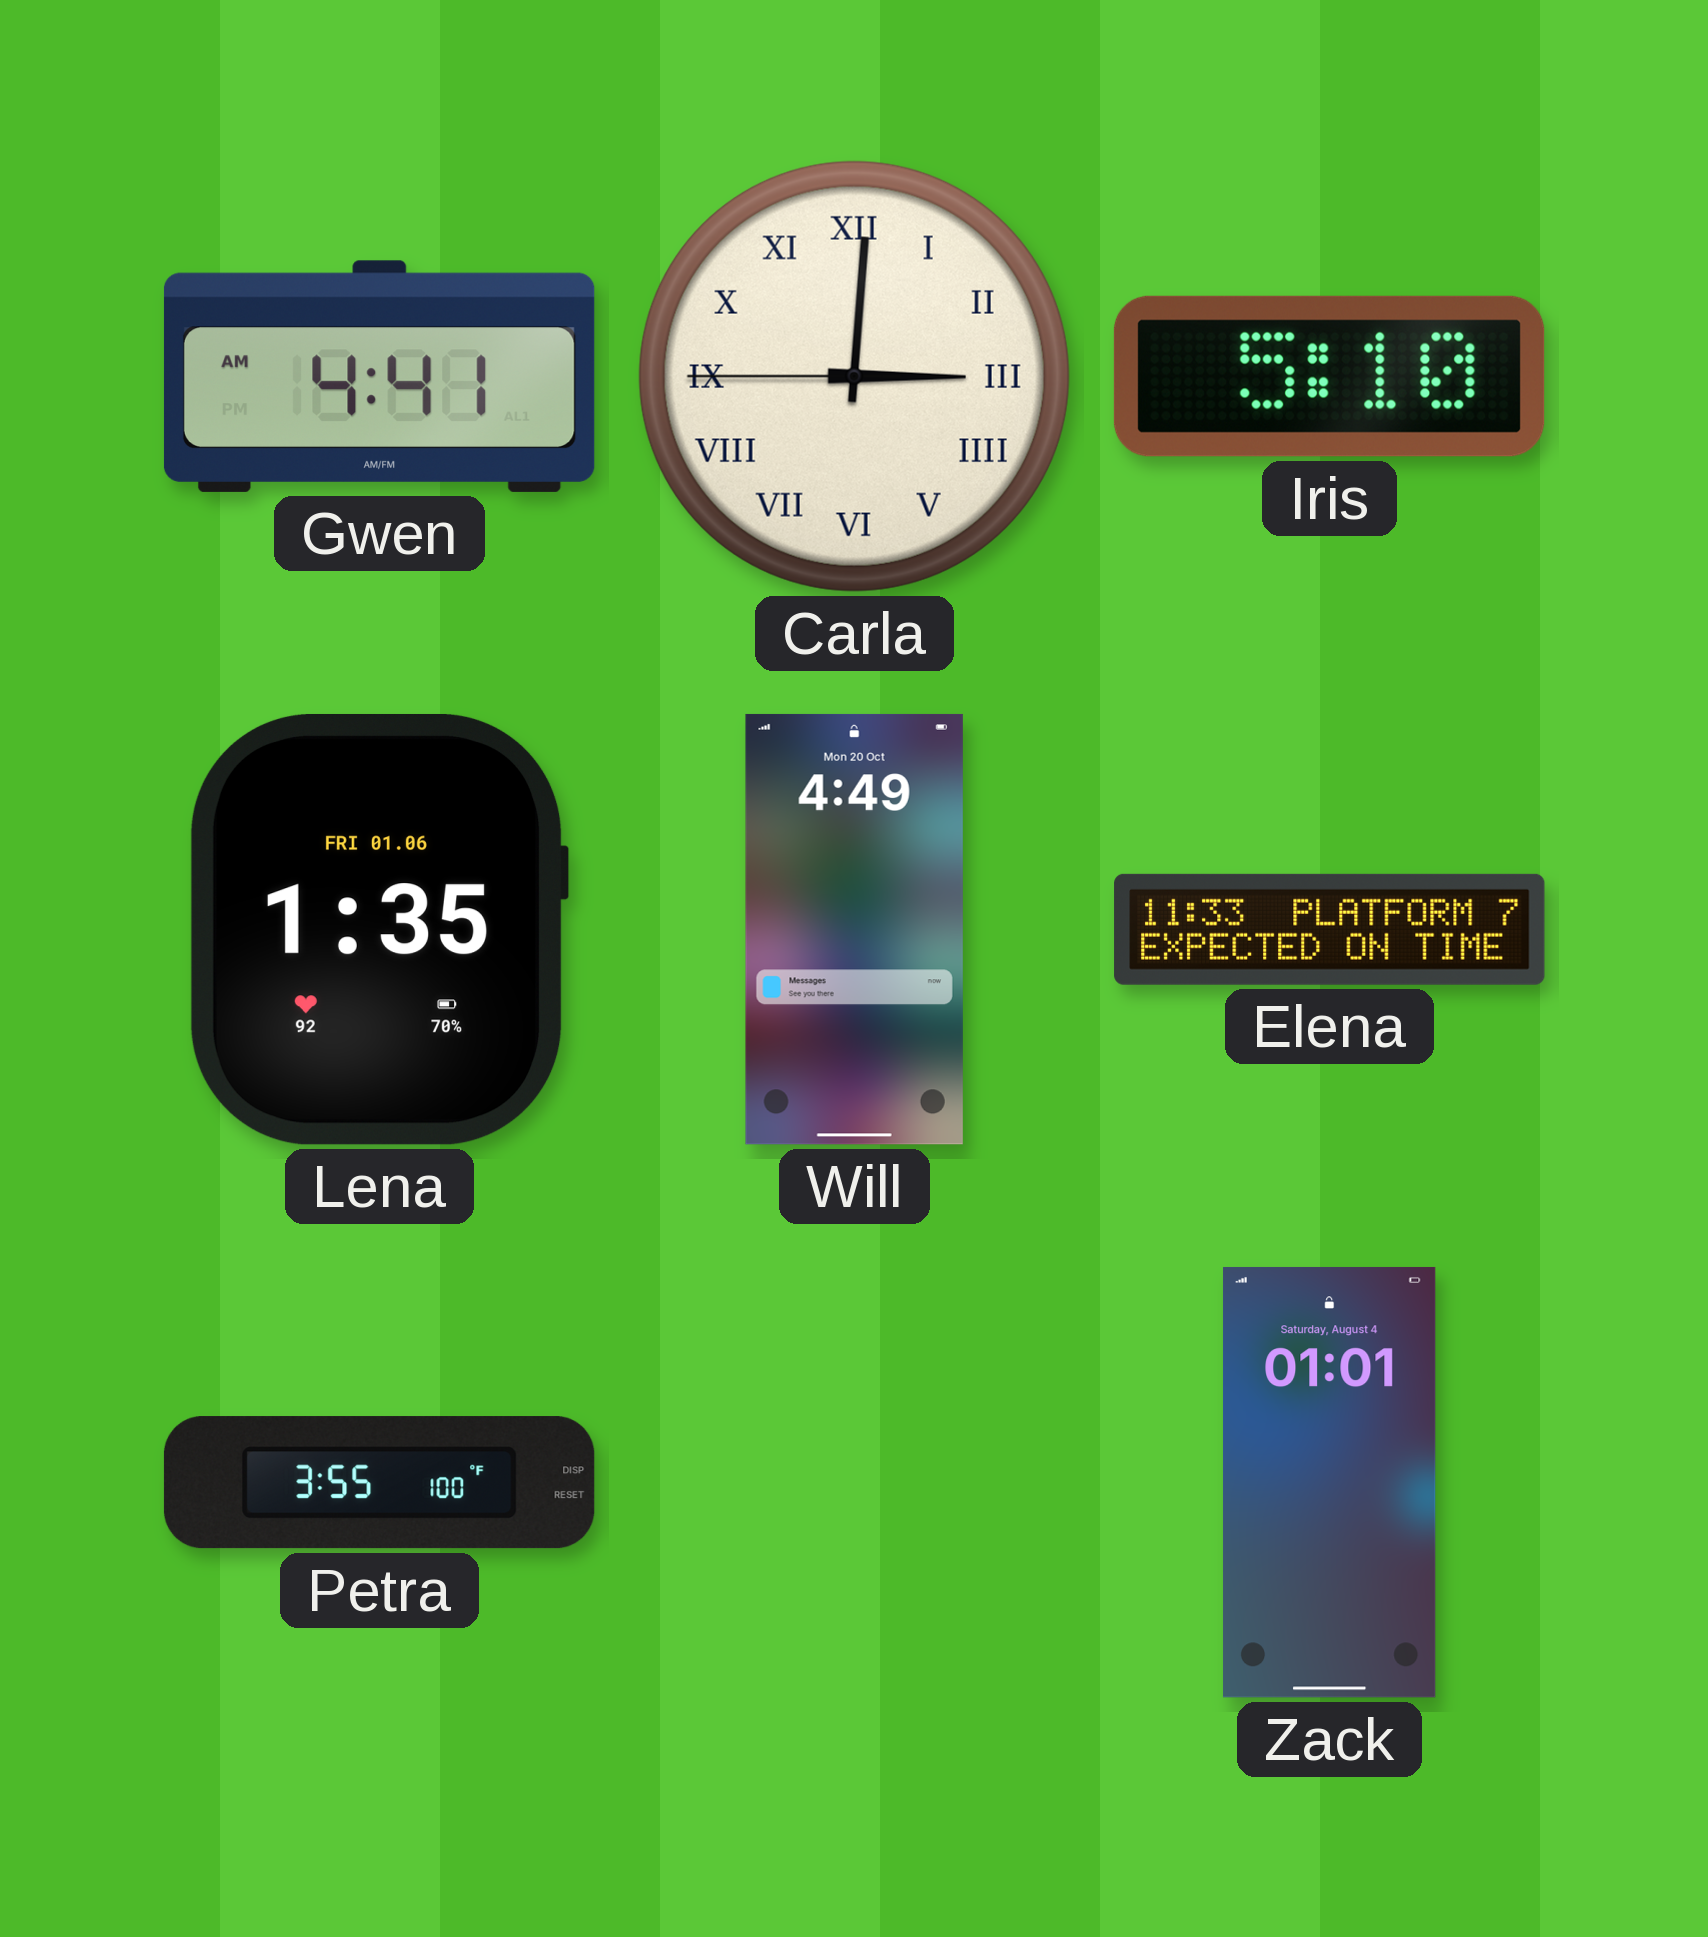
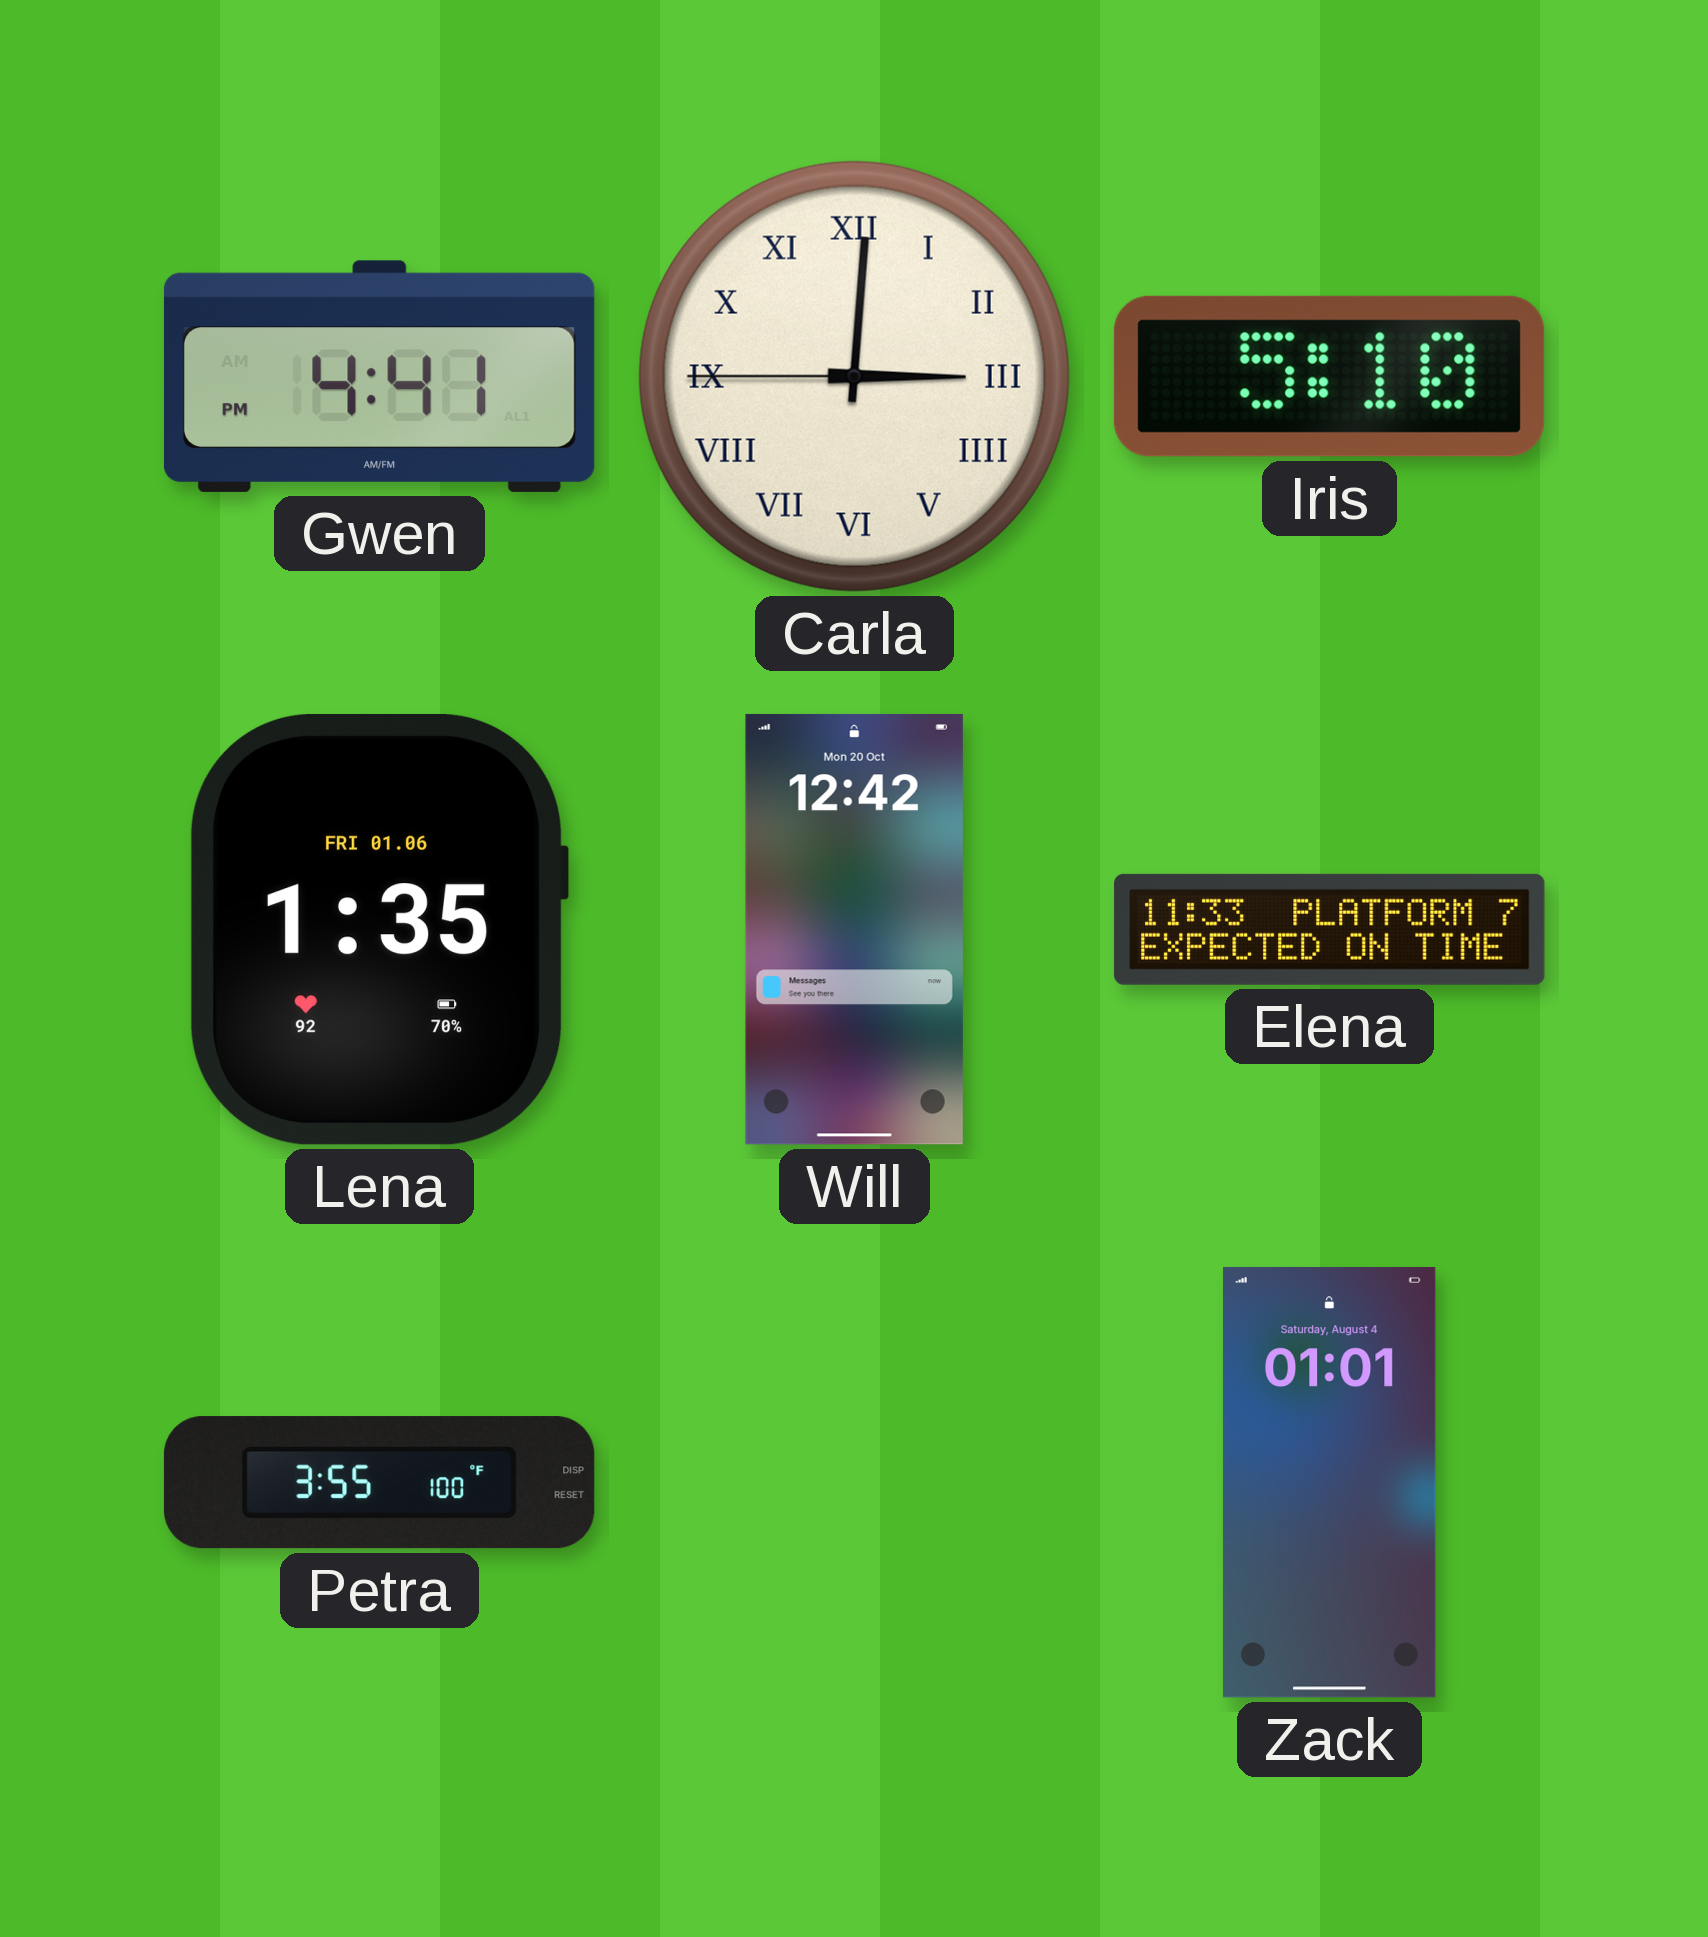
Gwen: 4:41 AM -> 4:41 PM
Will: 4:49 -> 12:42
